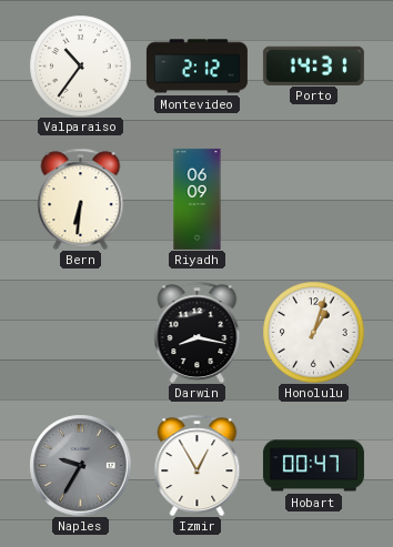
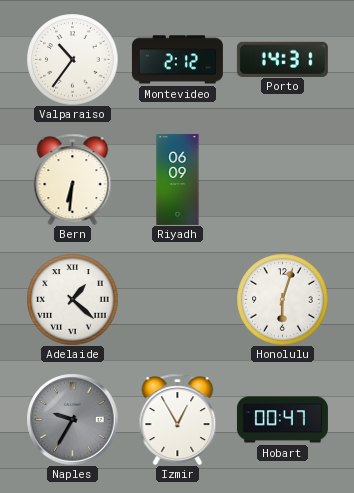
Adelaide: none -> 1:22
Darwin: 8:17 -> none
Honolulu: 1:03 -> 6:03
